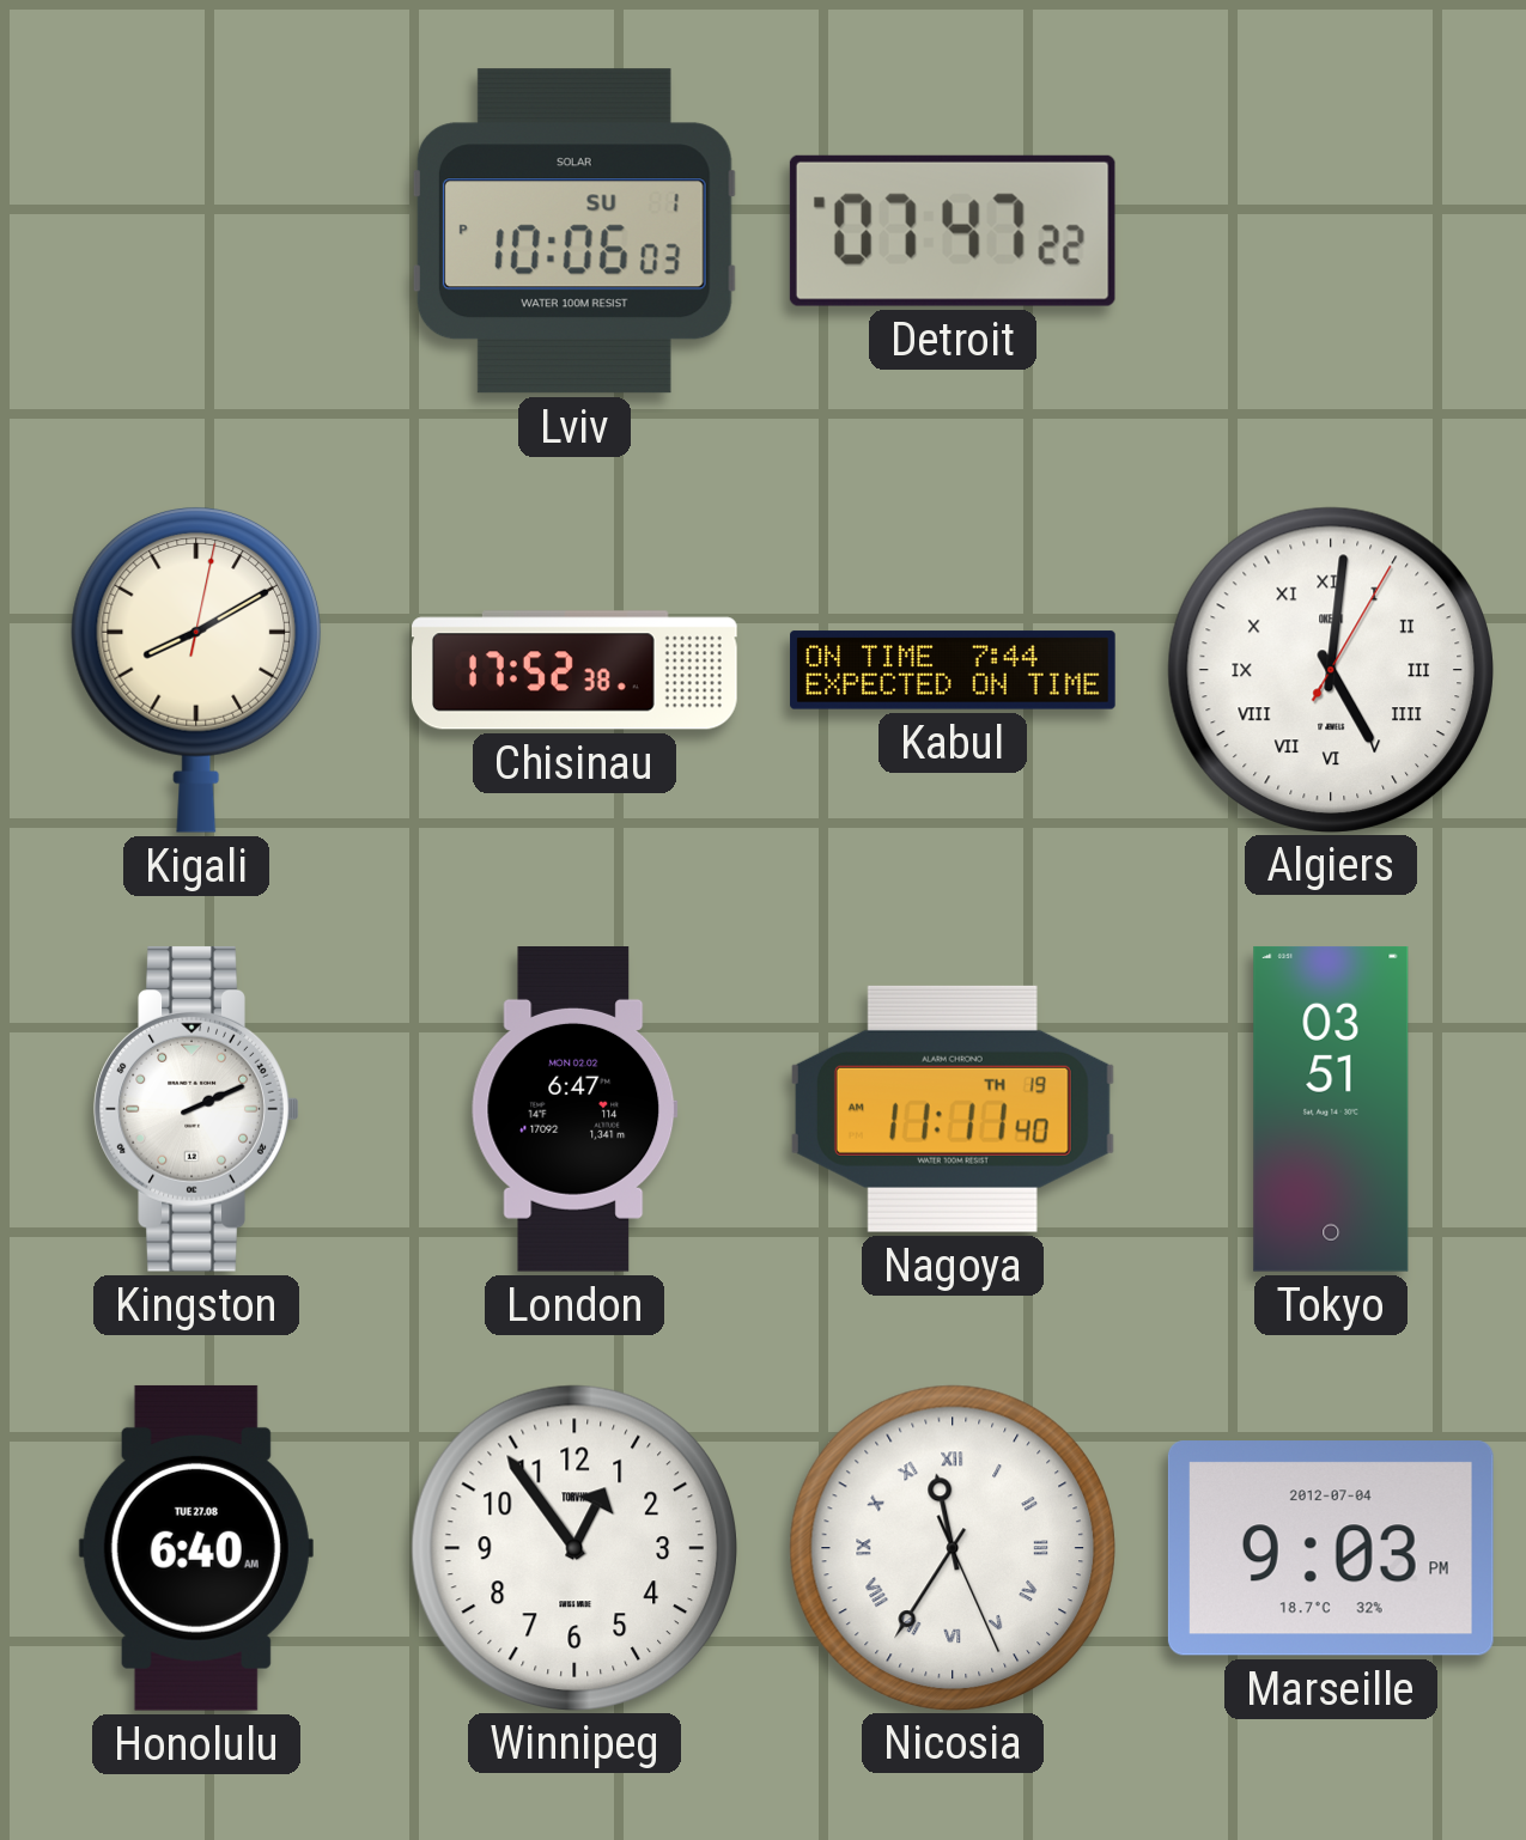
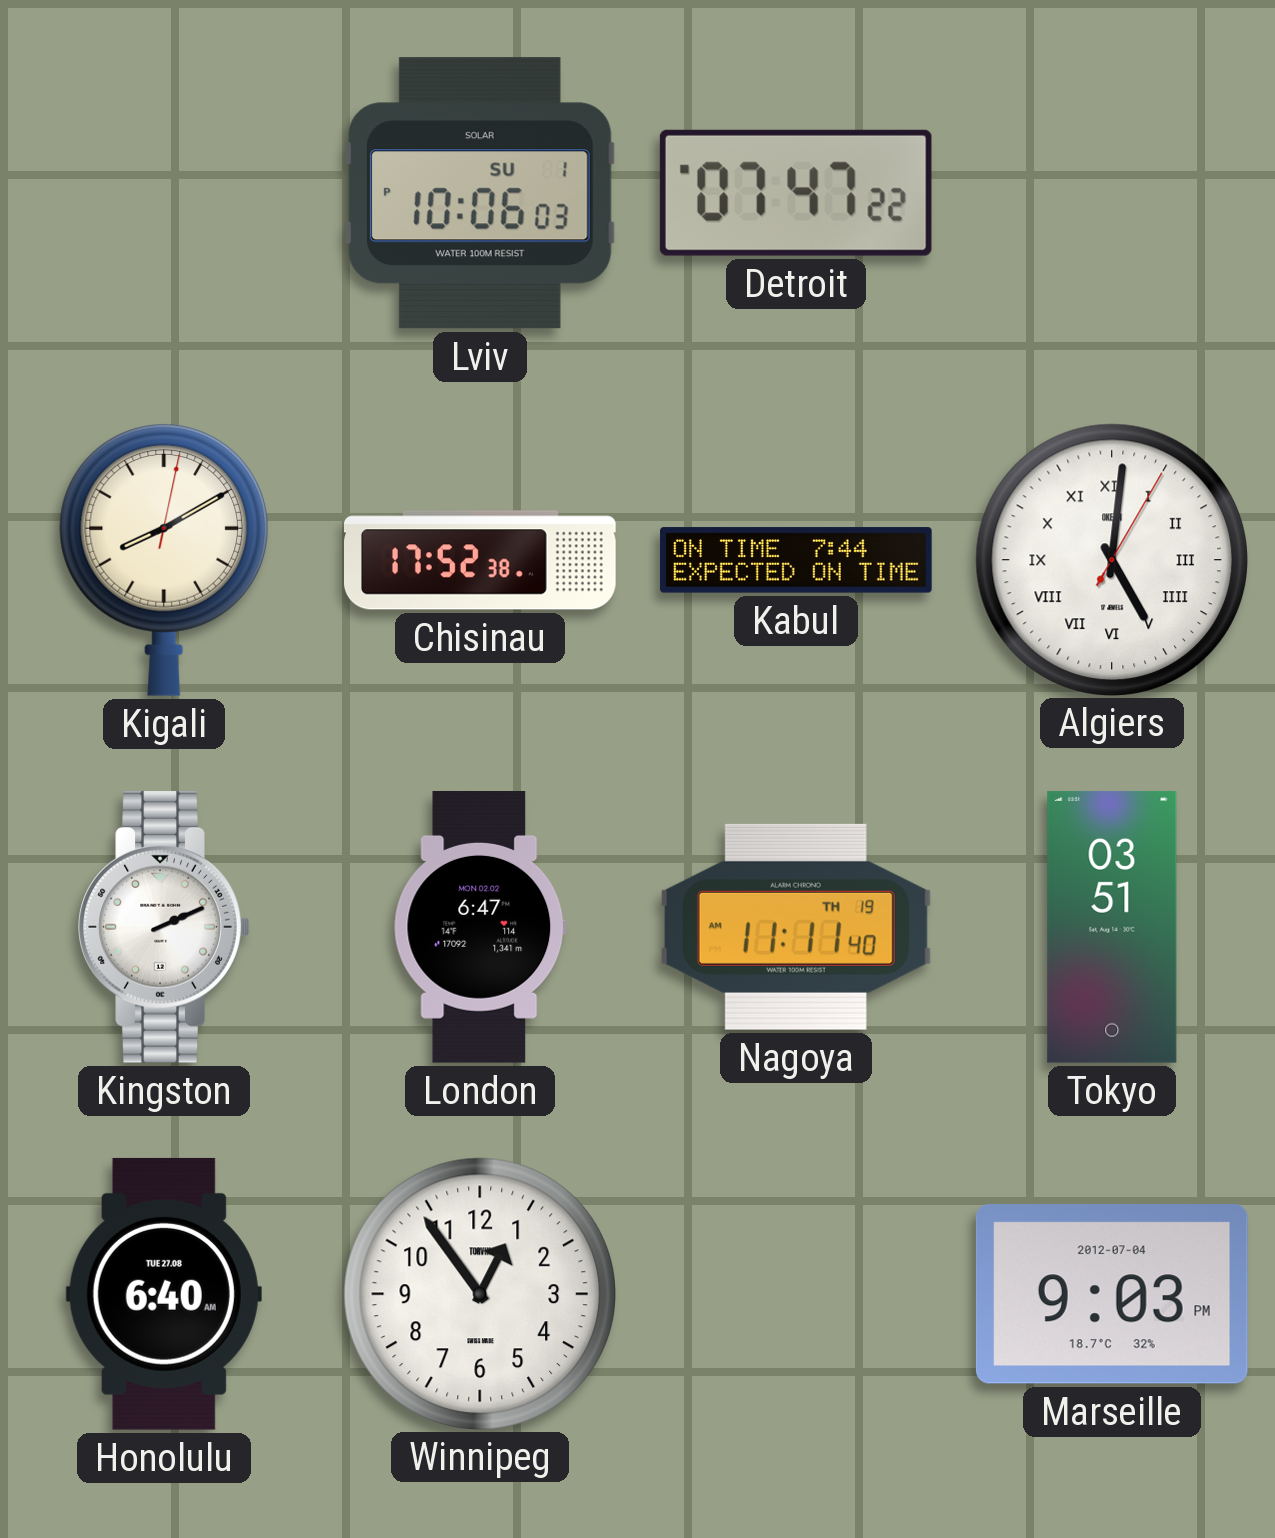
Nicosia: 11:35 -> none
